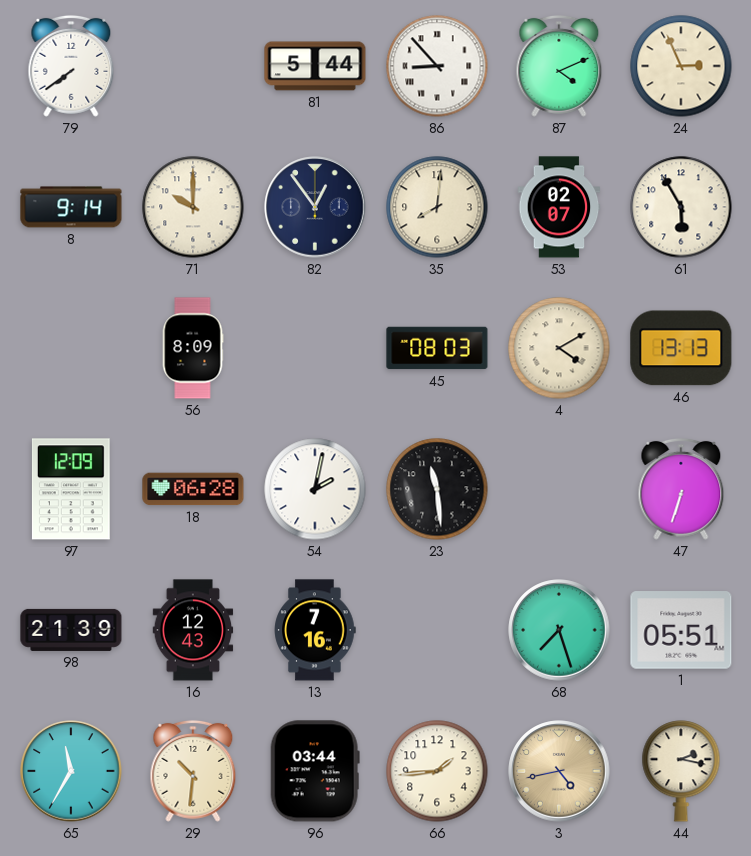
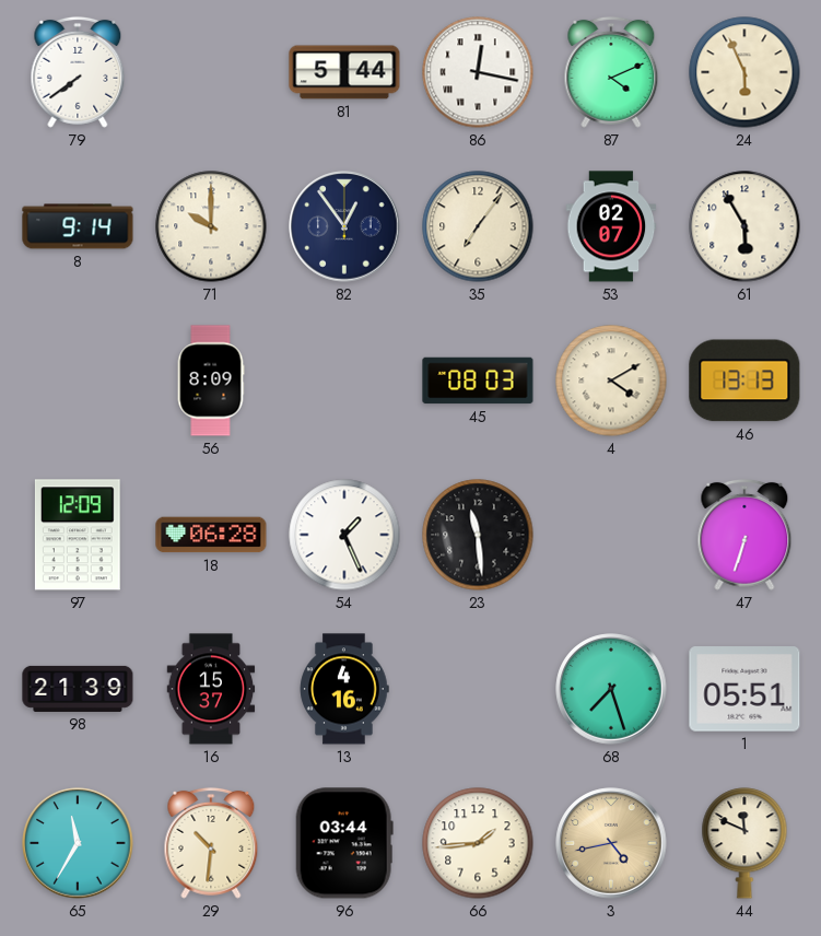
86: 8:53 -> 12:17
24: 2:56 -> 5:56
35: 8:01 -> 7:06
54: 2:02 -> 1:26
16: 12:43 -> 15:37
13: 7:16 -> 4:16
44: 2:17 -> 11:49
